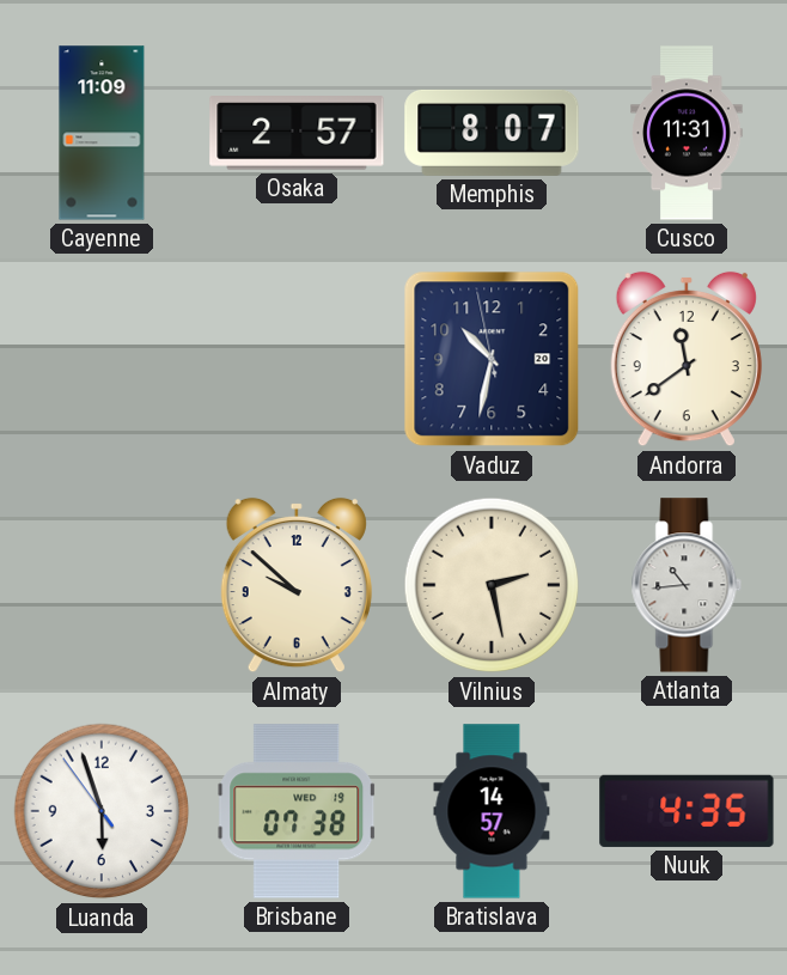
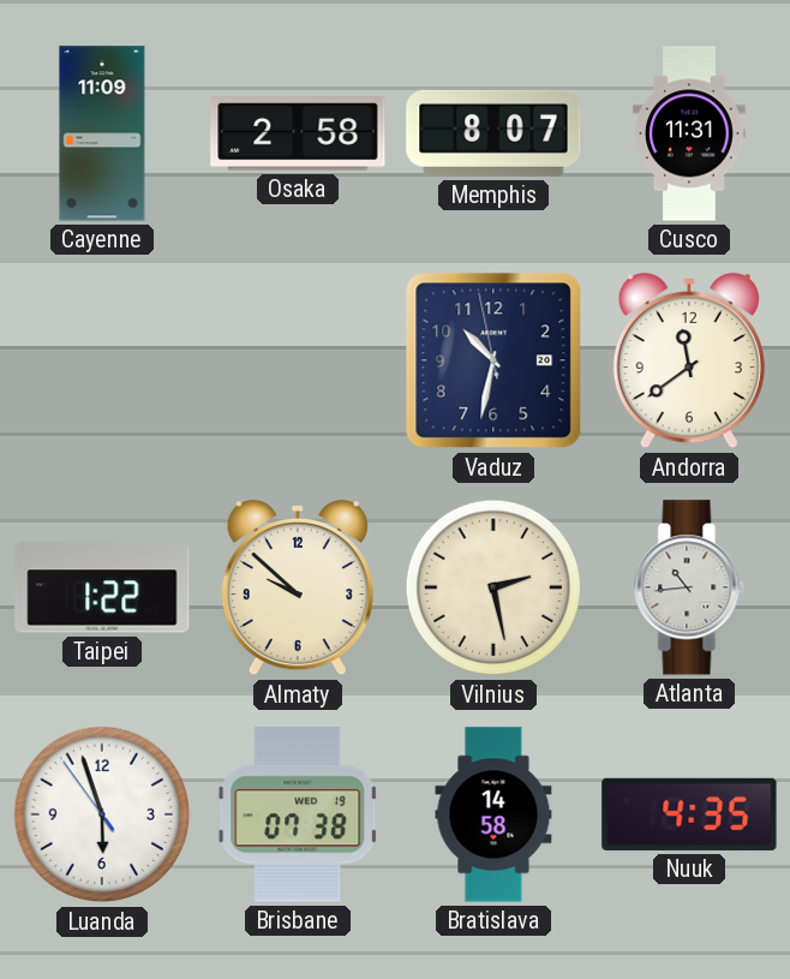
Osaka: 2:57 -> 2:58
Taipei: none -> 1:22
Bratislava: 14:57 -> 14:58
